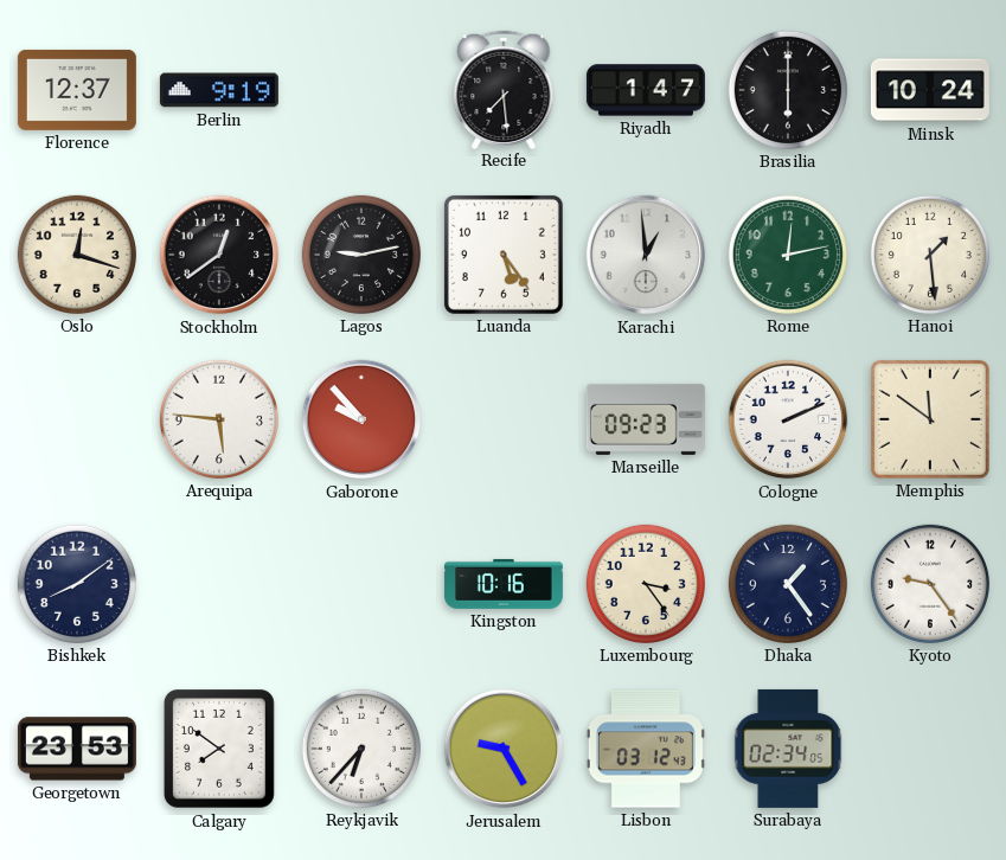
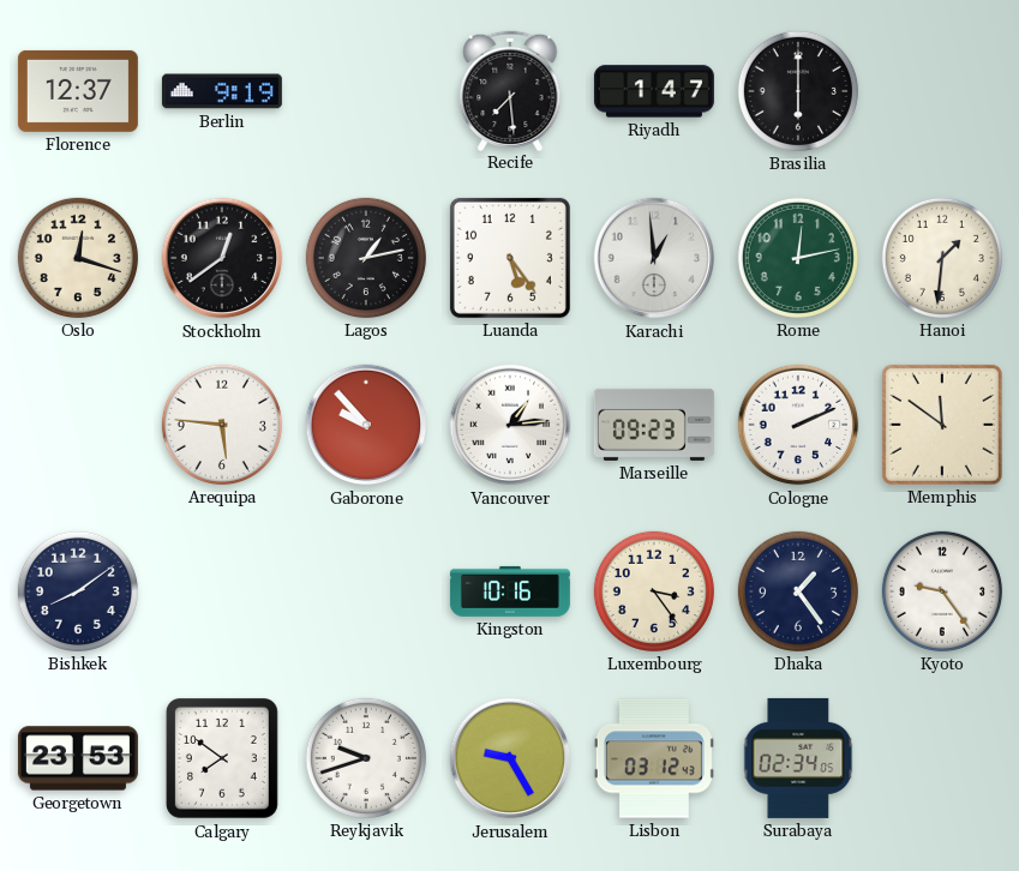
Minsk: 10:24 -> none
Lagos: 9:13 -> 1:13
Hanoi: 1:29 -> 1:31
Vancouver: none -> 1:14
Reykjavik: 6:37 -> 9:42
